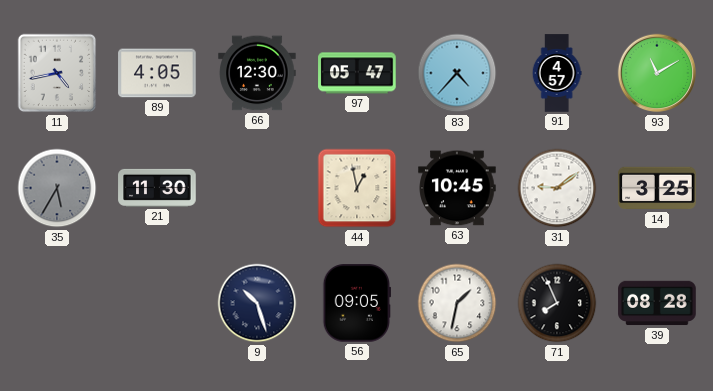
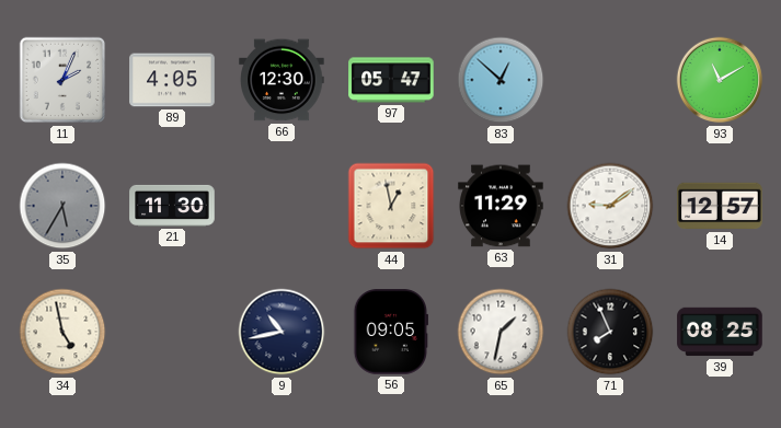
11: 4:43 -> 2:04
83: 4:37 -> 12:52
91: 4:57 -> none
63: 10:45 -> 11:29
14: 3:25 -> 12:57
34: none -> 4:58
9: 10:27 -> 10:43
39: 08:28 -> 08:25
